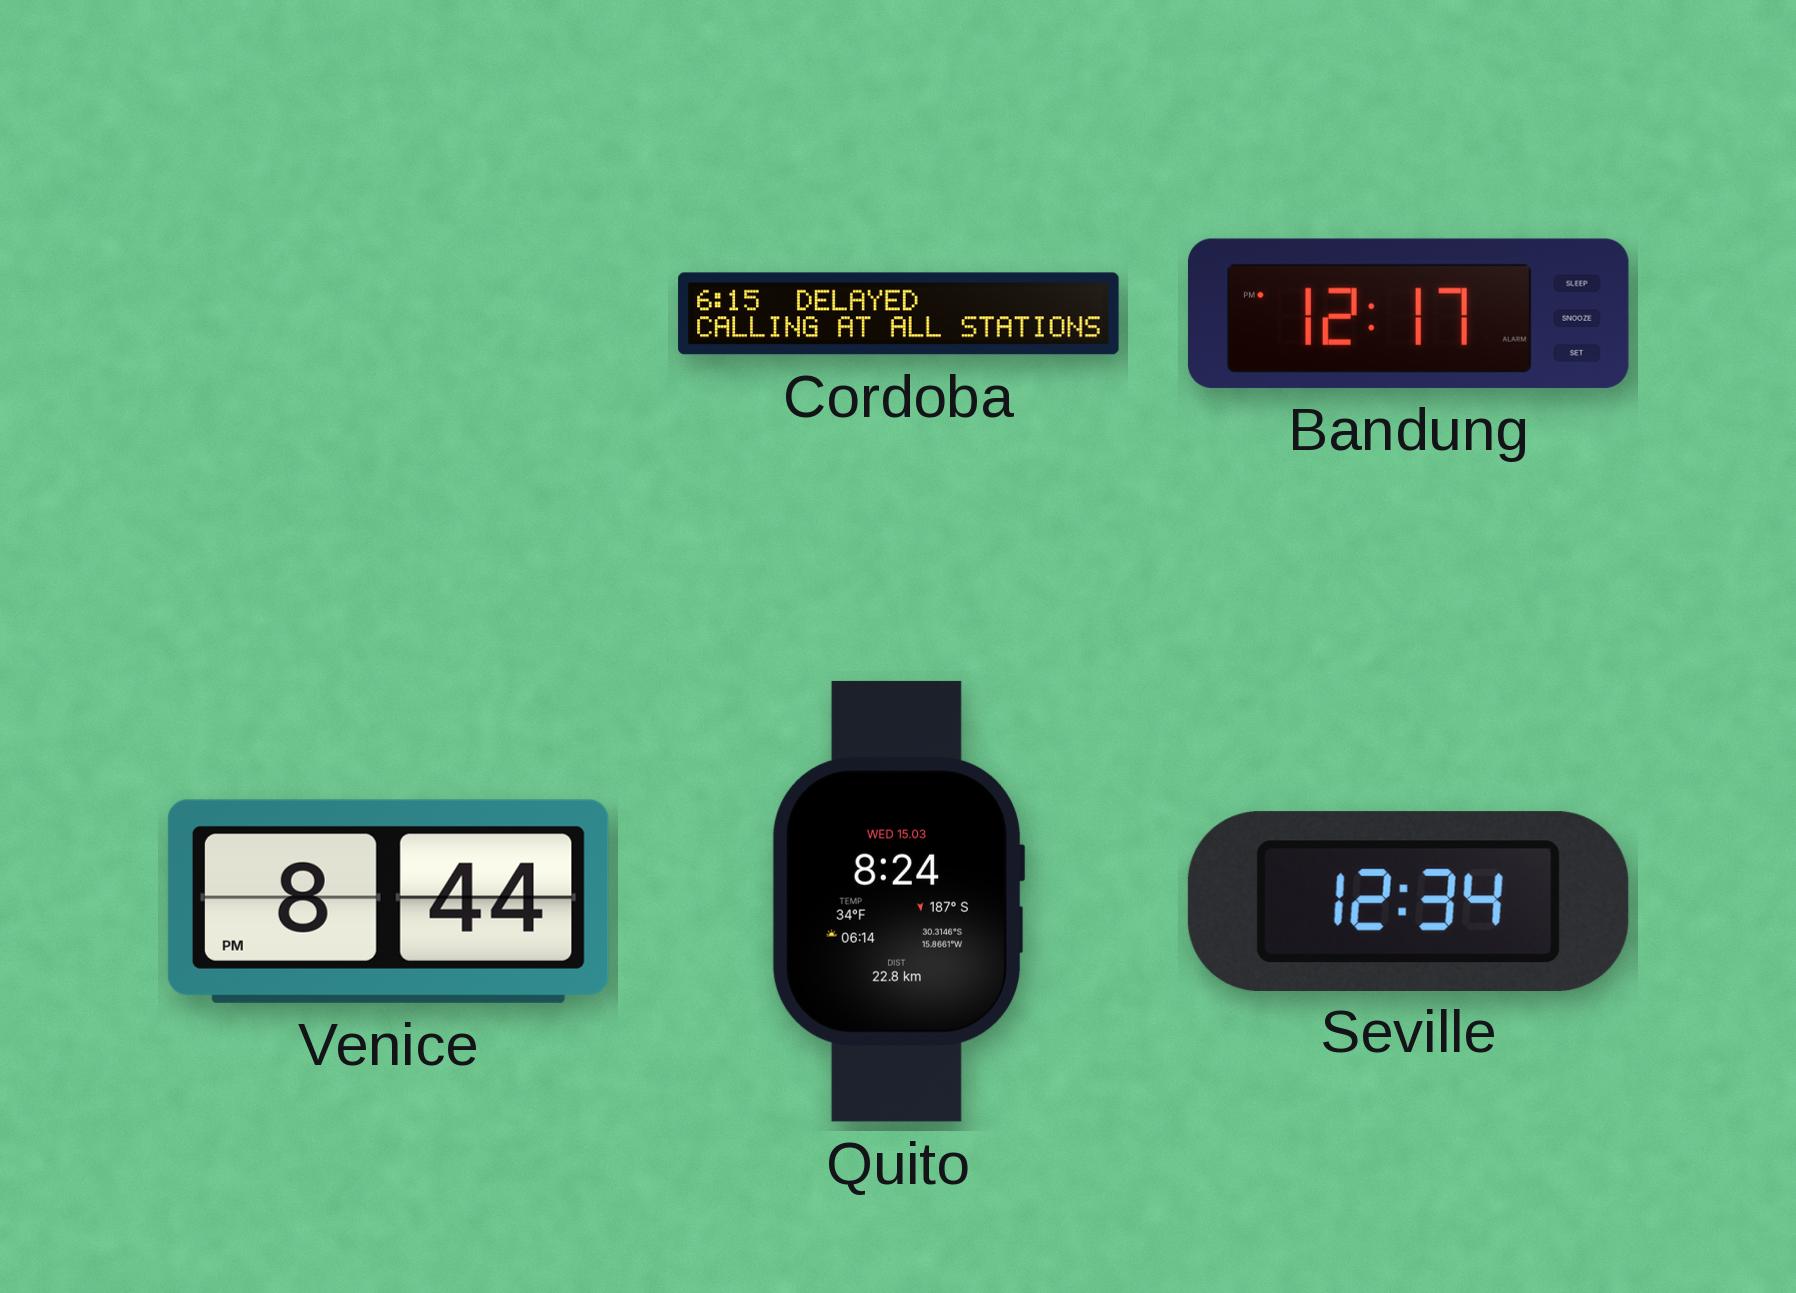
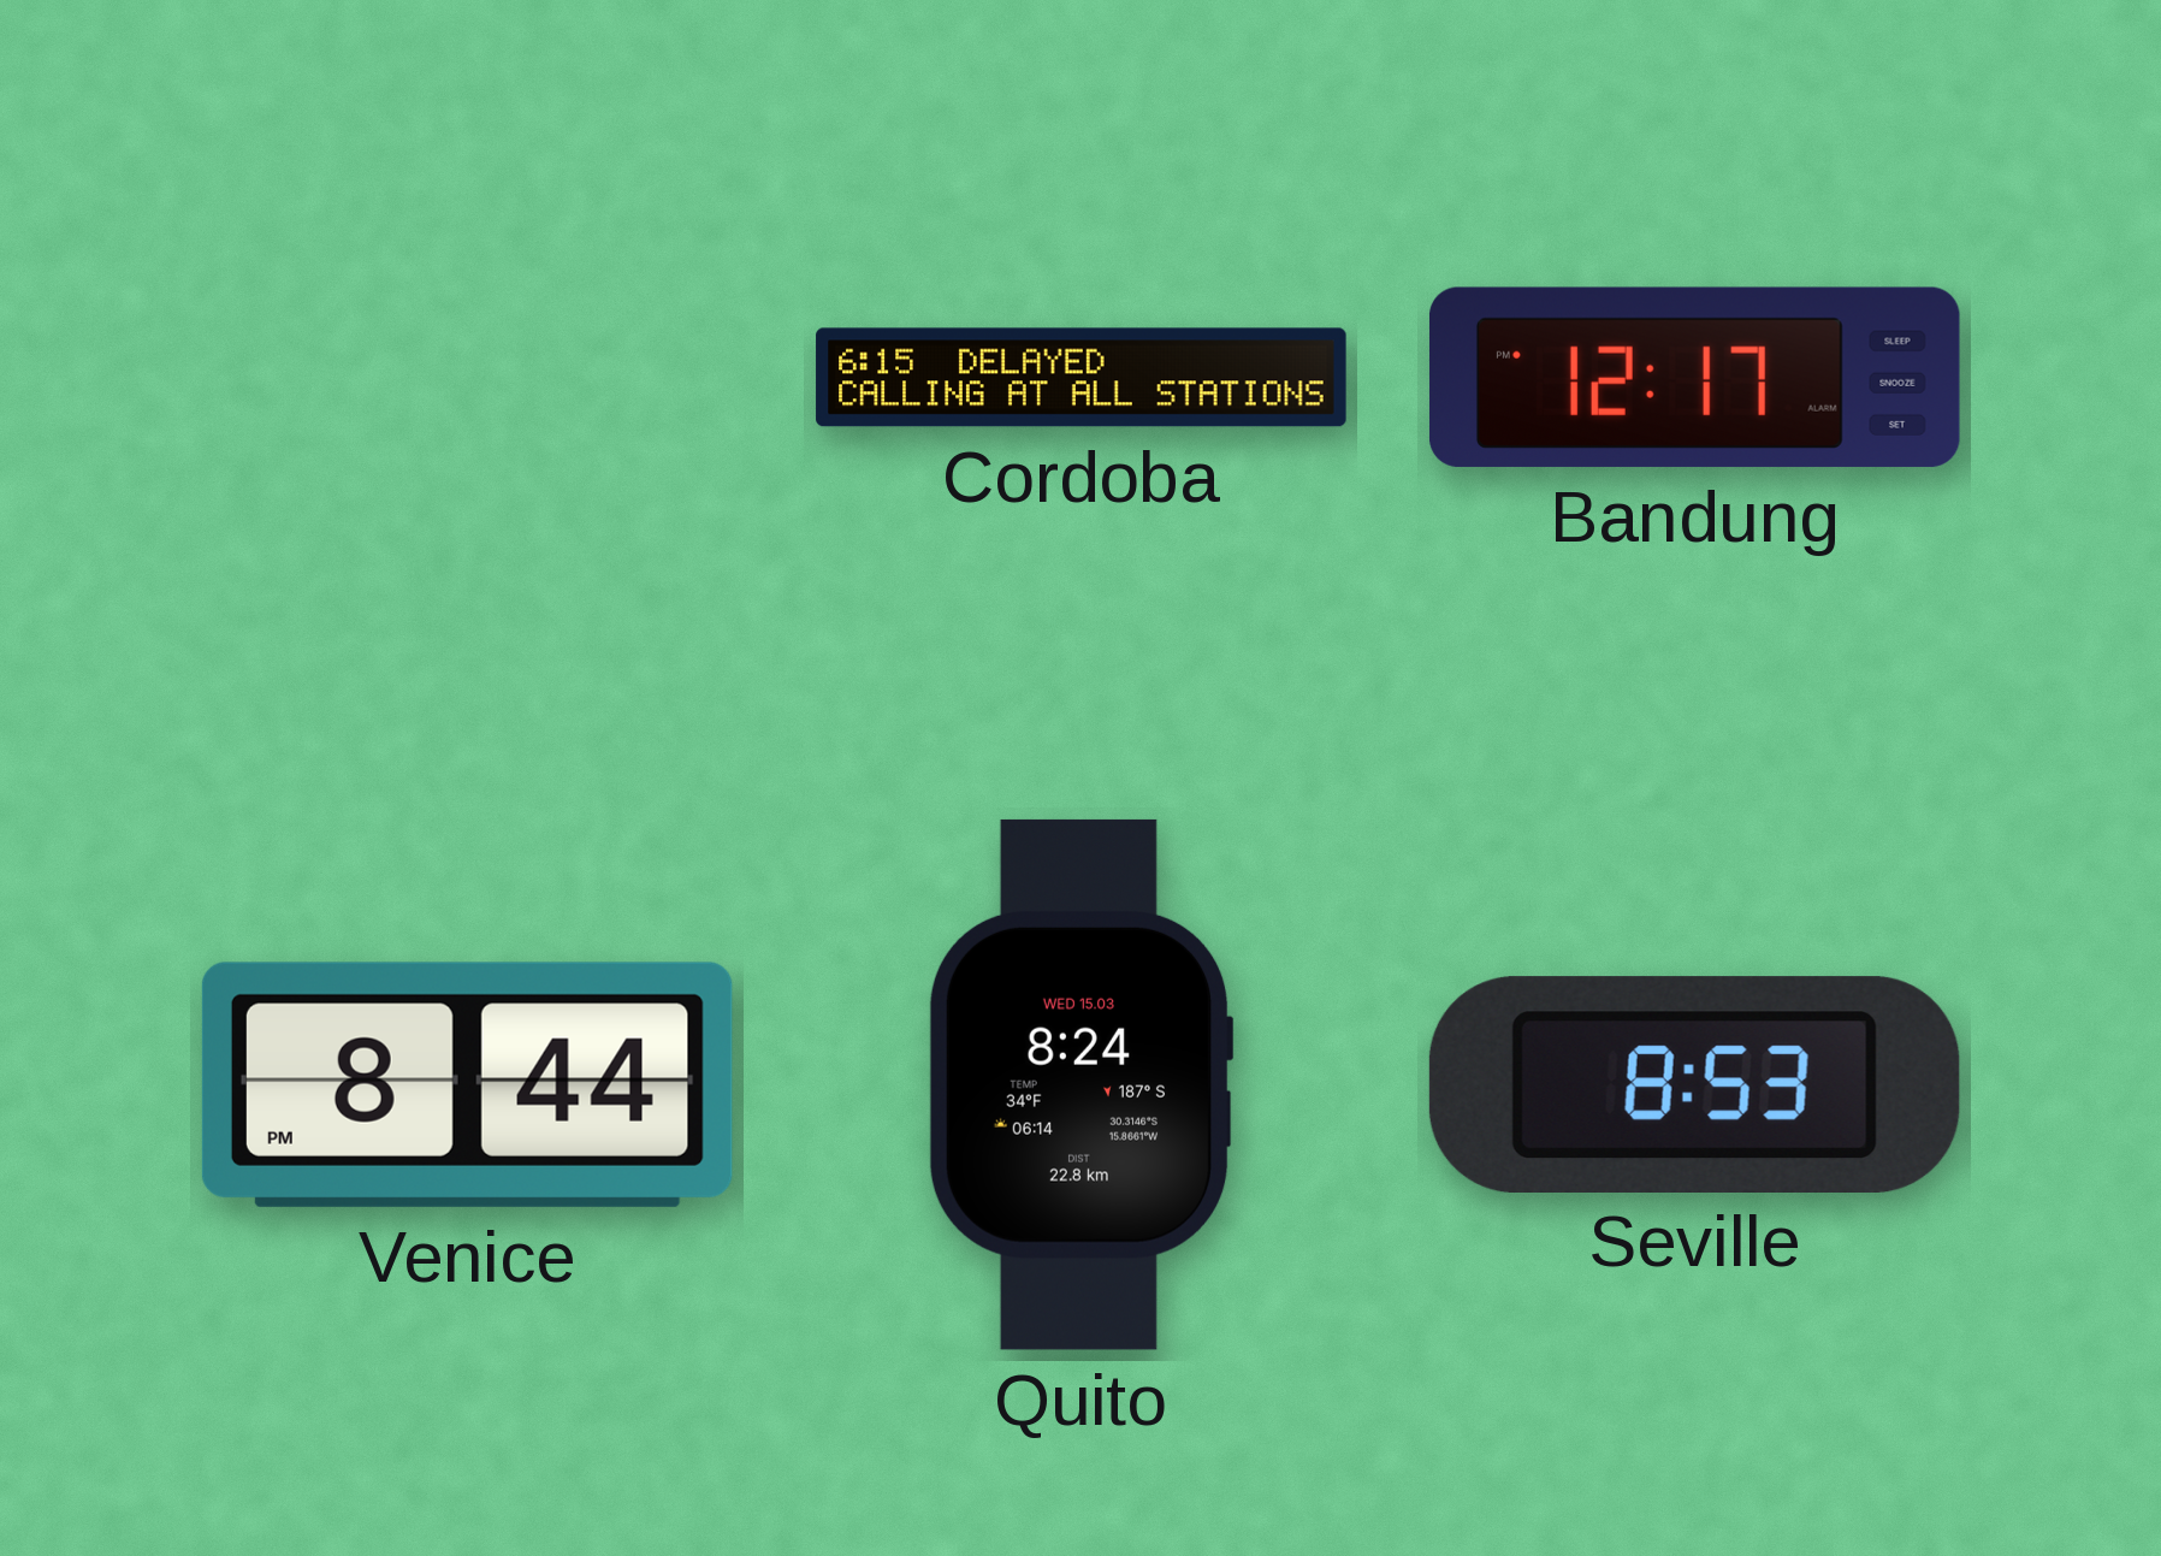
Seville: 12:34 -> 8:53
